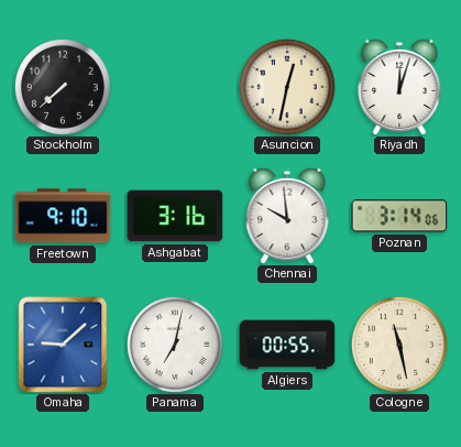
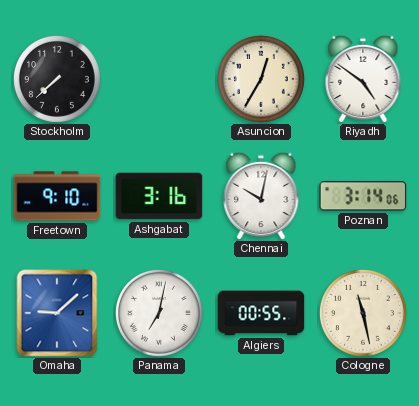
Asuncion: 12:32 -> 12:35
Riyadh: 12:03 -> 4:51
Chennai: 9:59 -> 10:02
